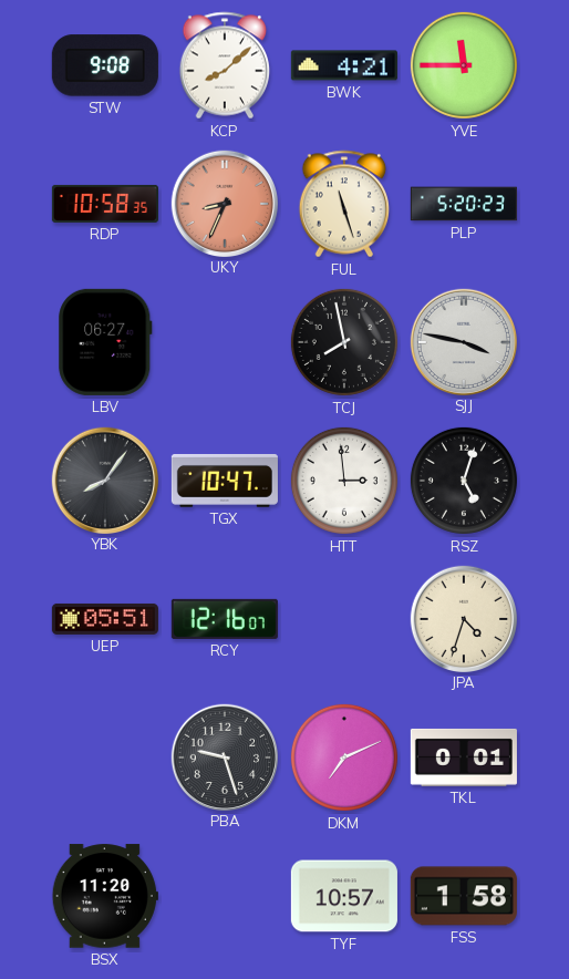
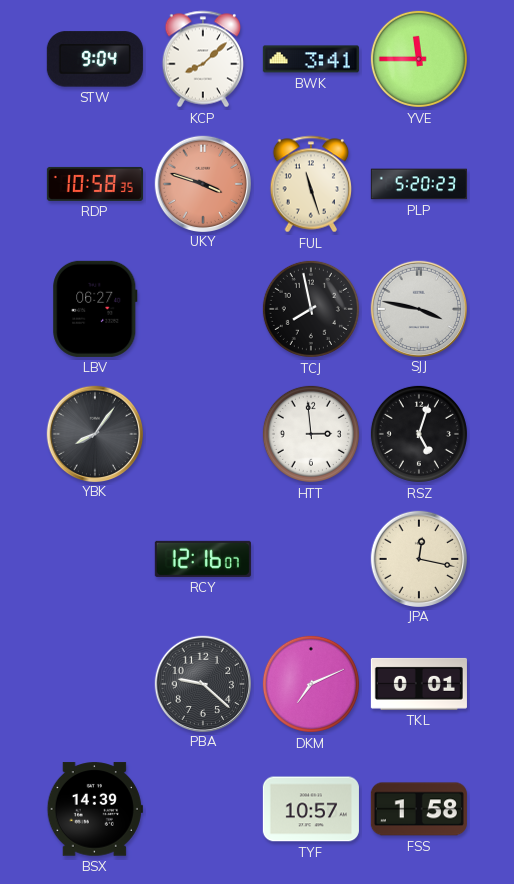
STW: 9:08 -> 9:04
BWK: 4:21 -> 3:41
UKY: 8:34 -> 3:48
TGX: 10:47 -> none
UEP: 05:51 -> none
JPA: 4:33 -> 12:17
PBA: 9:27 -> 9:22
BSX: 11:20 -> 14:39
